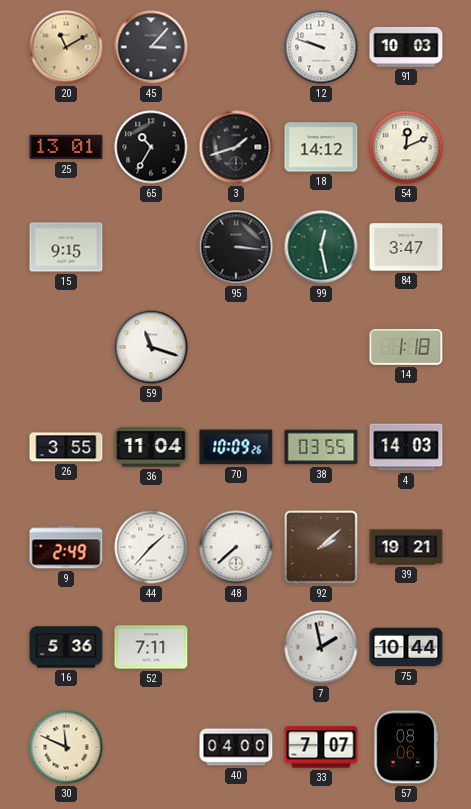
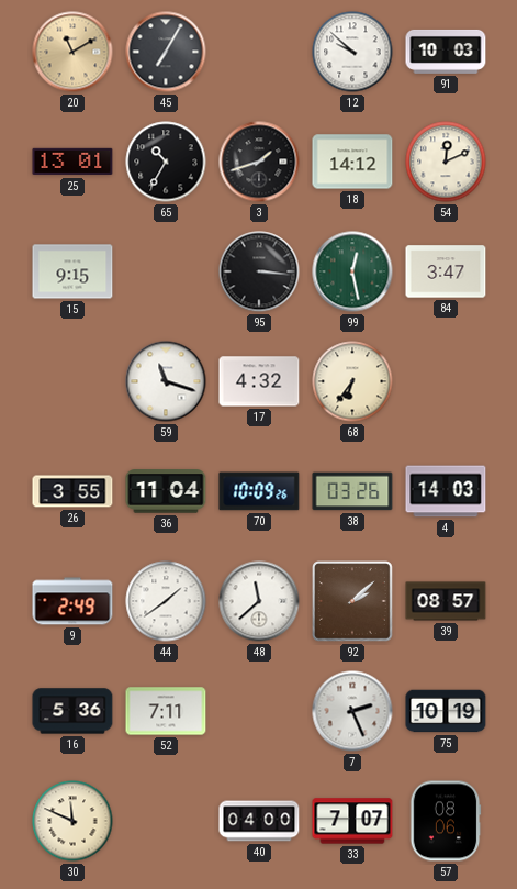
45: 3:07 -> 7:05
12: 9:48 -> 9:52
17: none -> 4:32
68: none -> 6:36
14: 1:18 -> none
38: 03:55 -> 03:26
44: 1:37 -> 1:39
48: 7:38 -> 11:38
39: 19:21 -> 08:57
7: 1:58 -> 2:26
75: 10:44 -> 10:19
